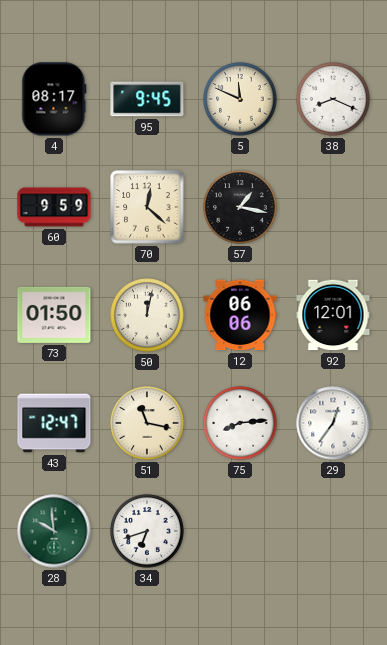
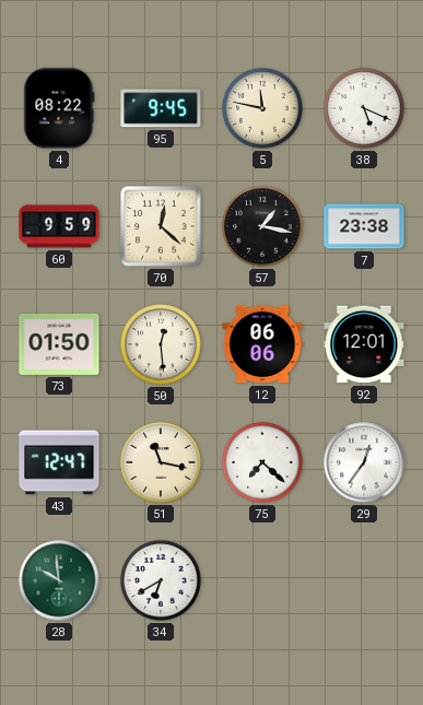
4: 08:17 -> 08:22
5: 11:49 -> 11:47
38: 8:19 -> 5:19
7: none -> 23:38
50: 12:02 -> 12:29
75: 8:14 -> 7:22
34: 6:42 -> 6:40
